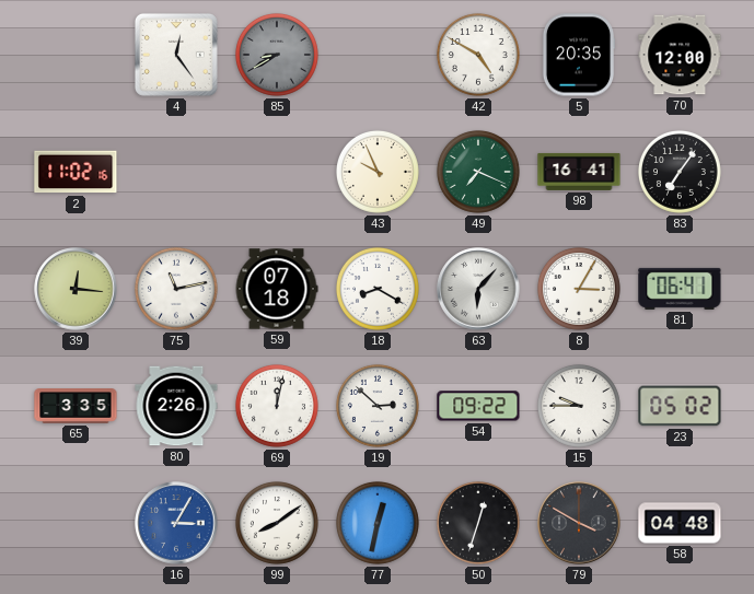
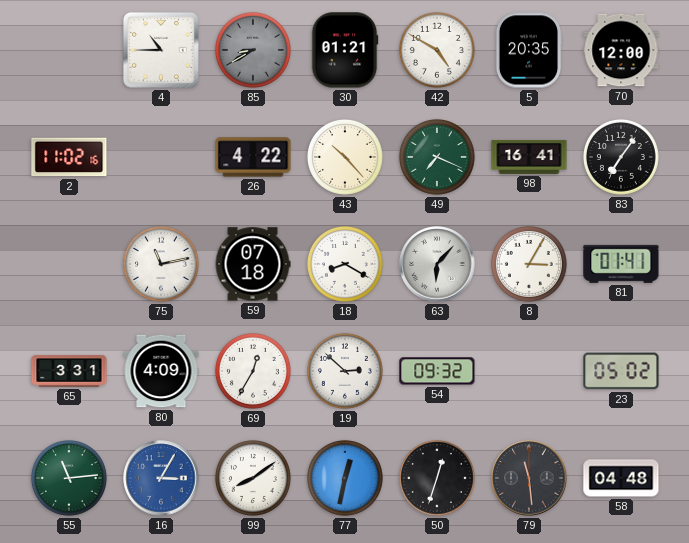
4: 12:24 -> 10:45
30: none -> 01:21
26: none -> 4:22
43: 9:56 -> 10:23
39: 12:16 -> none
81: 06:41 -> 01:41
65: 3:35 -> 3:31
80: 2:26 -> 4:09
69: 12:02 -> 12:35
54: 09:22 -> 09:32
15: 9:45 -> none
55: none -> 11:14
79: 3:50 -> 11:29
